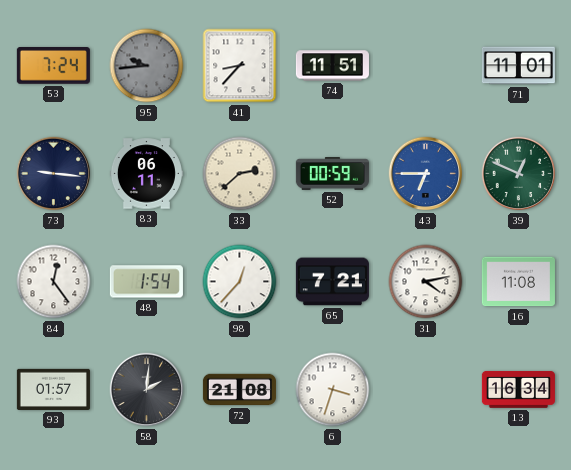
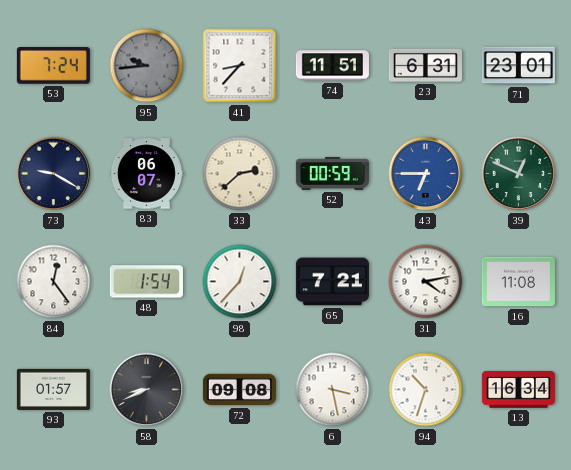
23: none -> 6:31
71: 11:01 -> 23:01
73: 9:16 -> 9:20
83: 06:11 -> 06:07
58: 2:01 -> 8:41
72: 21:08 -> 09:08
6: 3:33 -> 3:28
94: none -> 10:33
